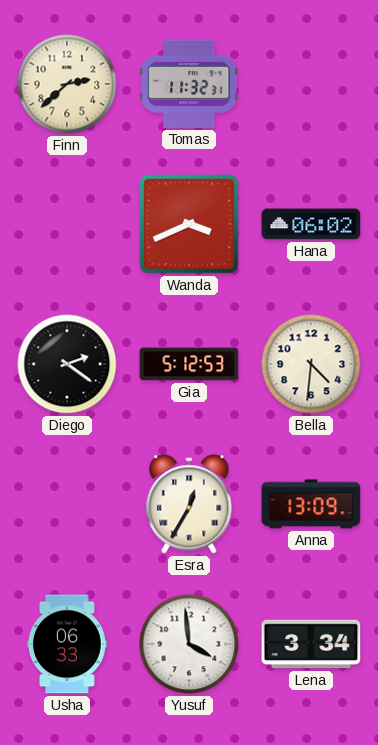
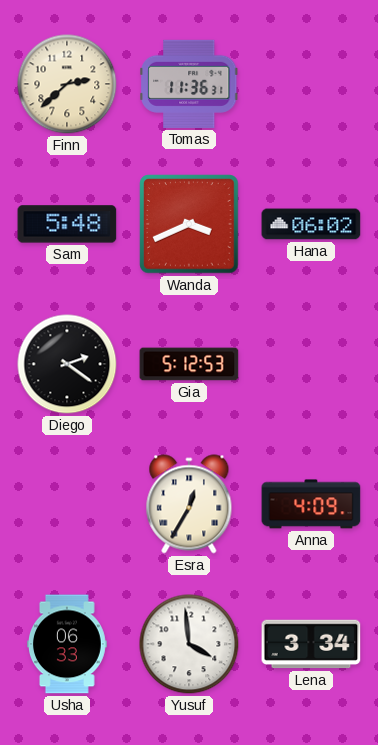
Tomas: 11:32 -> 11:36
Sam: none -> 5:48
Bella: 4:31 -> none
Anna: 13:09 -> 4:09
